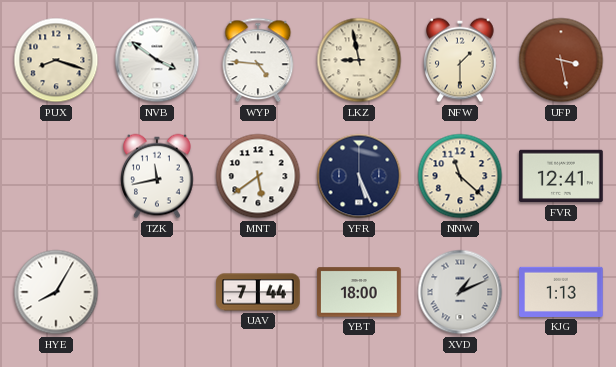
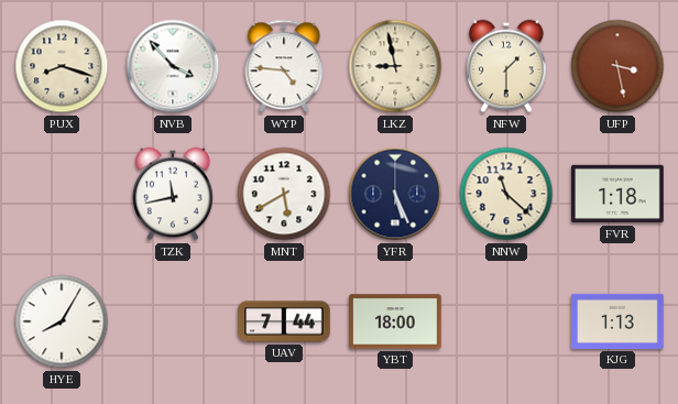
NVB: 3:51 -> 3:53
MNT: 5:39 -> 5:40
FVR: 12:41 -> 1:18
XVD: 1:11 -> none
